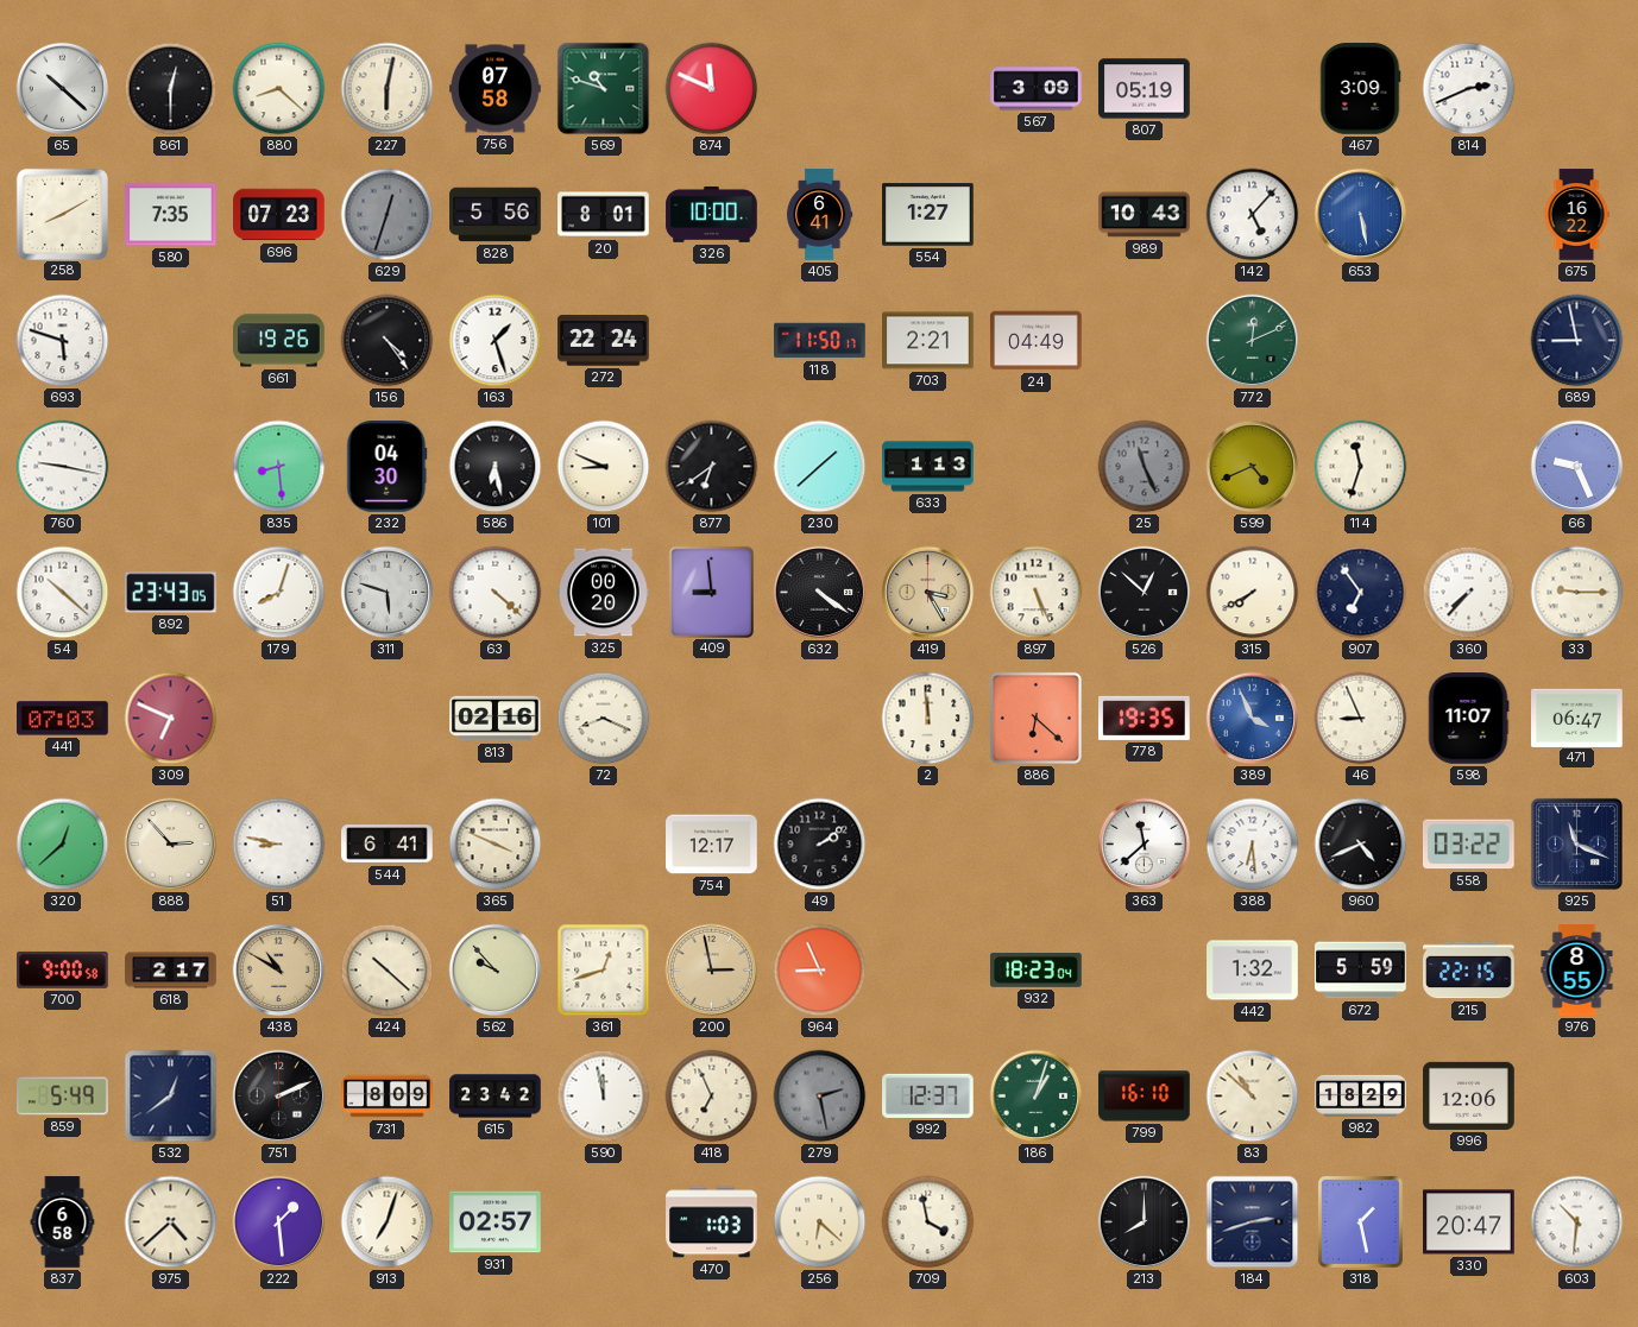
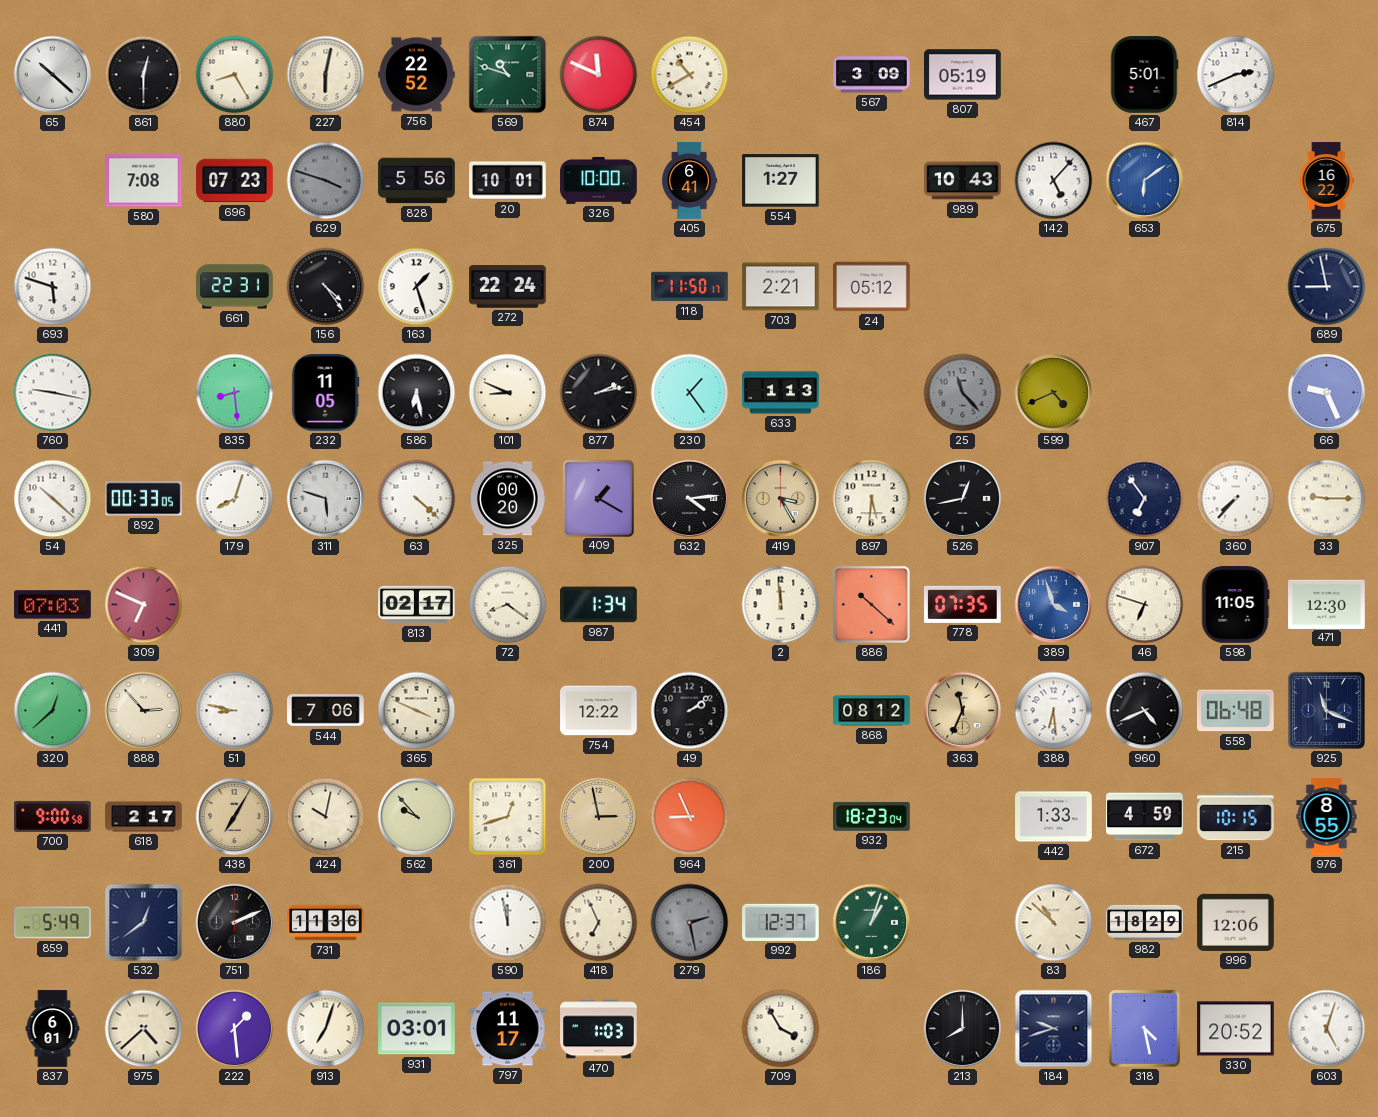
880: 8:22 -> 8:25
756: 07:58 -> 22:52
454: none -> 10:40
467: 3:09 -> 5:01
258: 8:10 -> none
580: 7:35 -> 7:08
629: 12:33 -> 3:48
20: 8:01 -> 10:01
653: 5:28 -> 6:09
661: 19:26 -> 22:31
24: 04:49 -> 05:12
772: 12:11 -> none
232: 04:30 -> 11:05
877: 6:39 -> 2:13
230: 1:38 -> 1:24
25: 11:26 -> 11:23
114: 11:33 -> none
892: 23:43 -> 00:33
409: 8:59 -> 1:20
632: 4:21 -> 4:14
897: 5:26 -> 5:31
526: 12:52 -> 12:43
315: 7:40 -> none
813: 02:16 -> 02:17
72: 8:19 -> 8:21
987: none -> 1:34
886: 6:22 -> 10:22
778: 19:35 -> 07:35
389: 3:56 -> 3:57
46: 8:56 -> 6:48
598: 11:07 -> 11:05
471: 06:47 -> 12:30
544: 6:41 -> 7:06
754: 12:17 -> 12:22
868: none -> 08:12
363: 11:38 -> 11:34
363 dial: white -> champagne
558: 03:22 -> 06:48
438: 10:50 -> 7:05
424: 10:22 -> 10:02
442: 1:32 -> 1:33
672: 5:59 -> 4:59
215: 22:15 -> 10:15
731: 8:09 -> 11:36
615: 23:42 -> none
799: 16:10 -> none
837: 6:58 -> 6:01
931: 02:57 -> 03:01
797: none -> 11:17
256: 6:22 -> none
709: 3:58 -> 3:55
184: 2:42 -> 9:42
318: 1:28 -> 4:28
330: 20:47 -> 20:52
603: 10:31 -> 5:03
